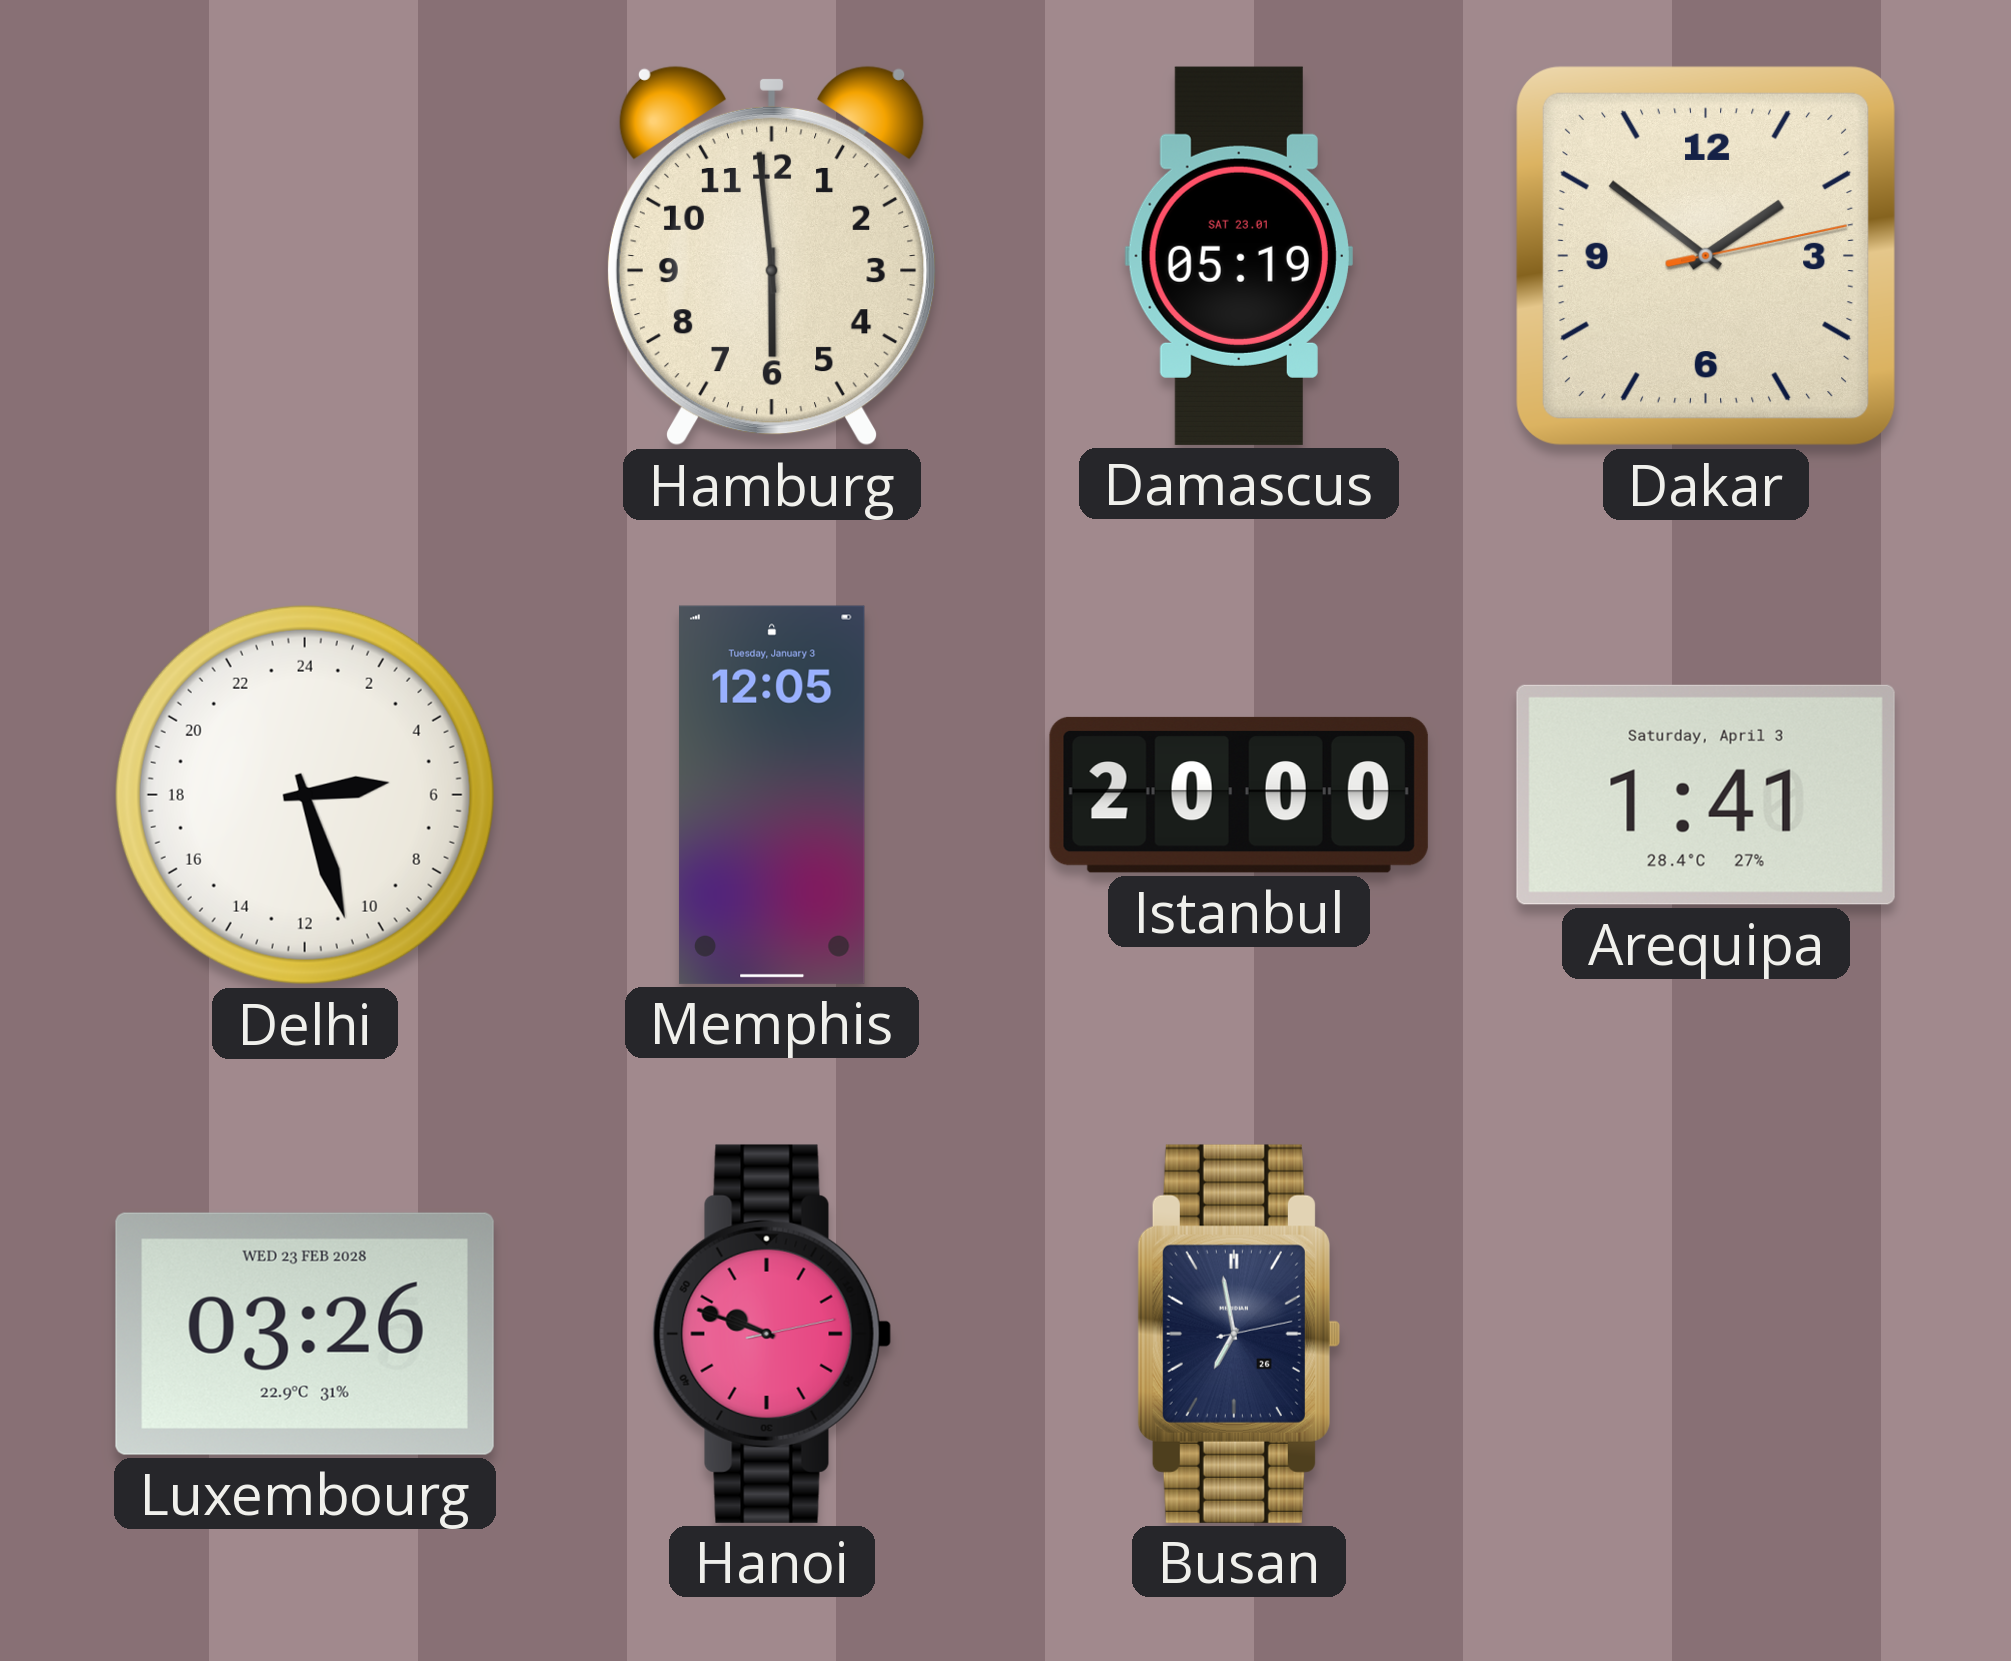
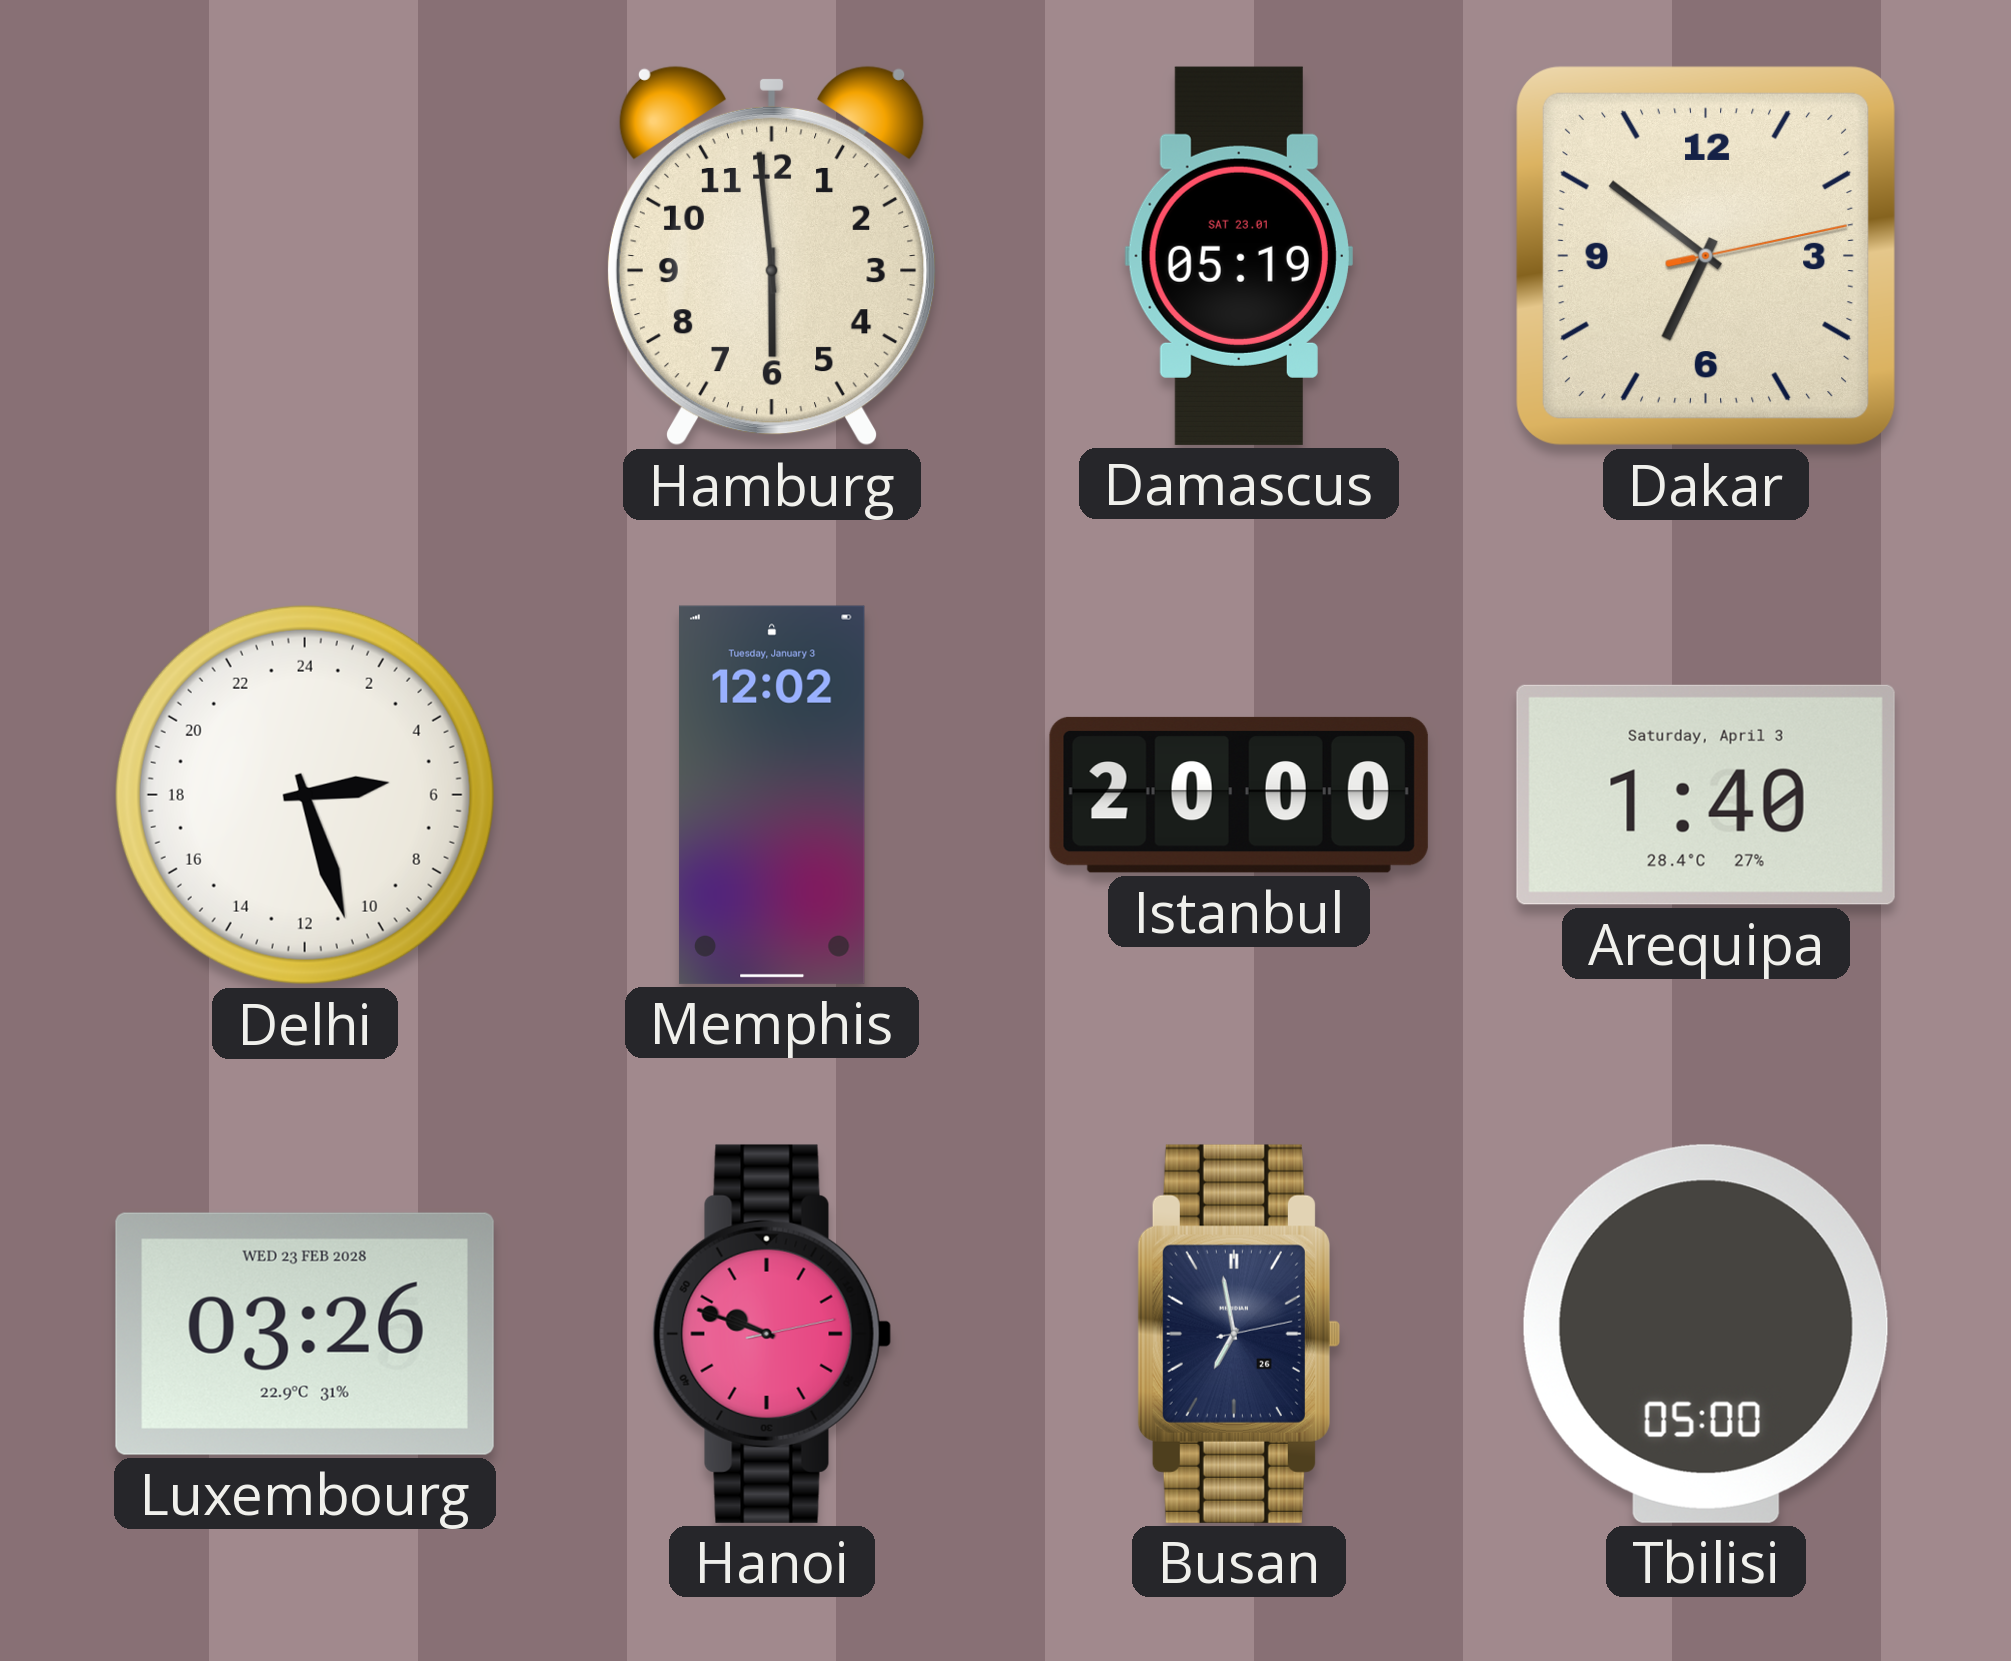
Dakar: 1:51 -> 6:51
Memphis: 12:05 -> 12:02
Arequipa: 1:41 -> 1:40
Tbilisi: none -> 05:00
